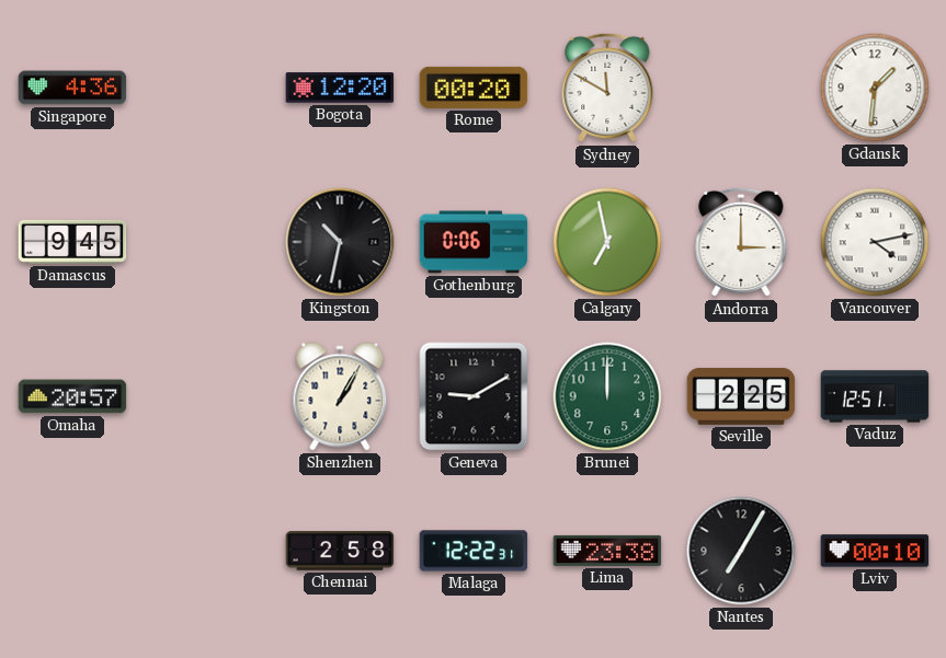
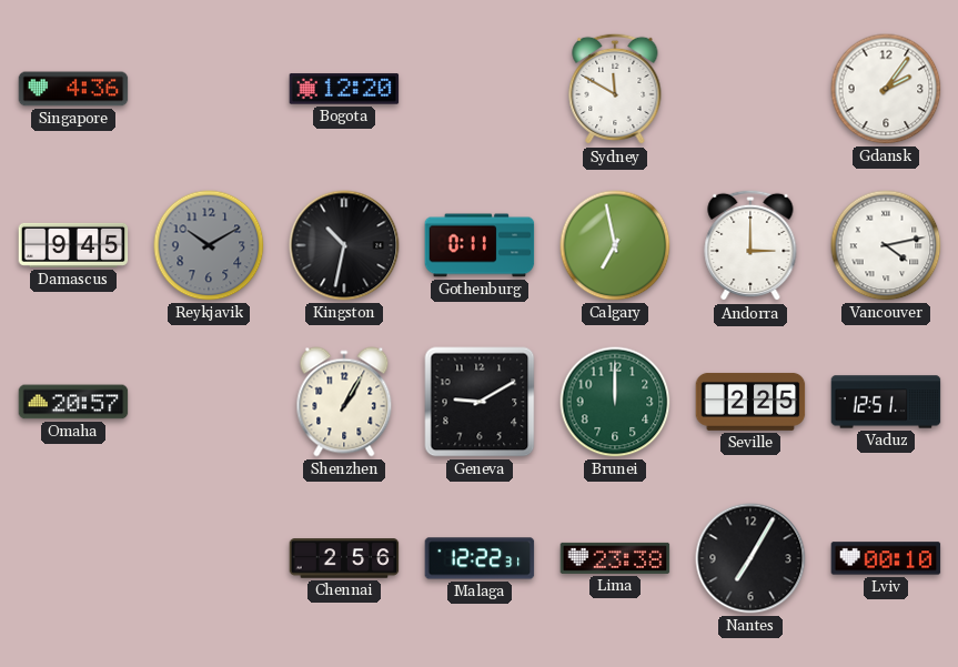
Rome: 00:20 -> none
Gdansk: 1:31 -> 2:06
Reykjavik: none -> 10:10
Gothenburg: 0:06 -> 0:11
Chennai: 2:58 -> 2:56
